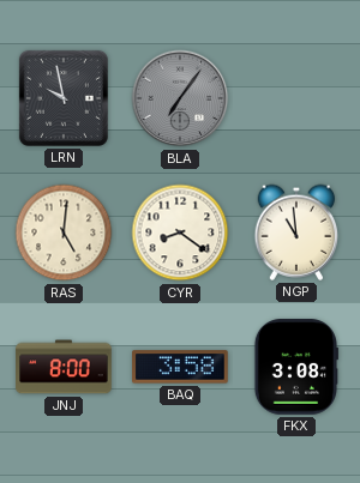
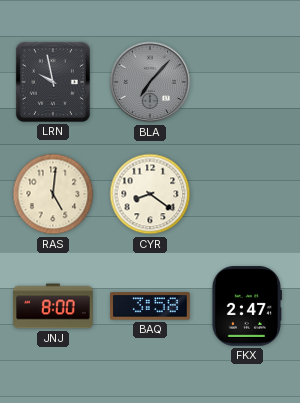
BLA: 7:06 -> 7:07
NGP: 10:59 -> none
FKX: 3:08 -> 2:47
